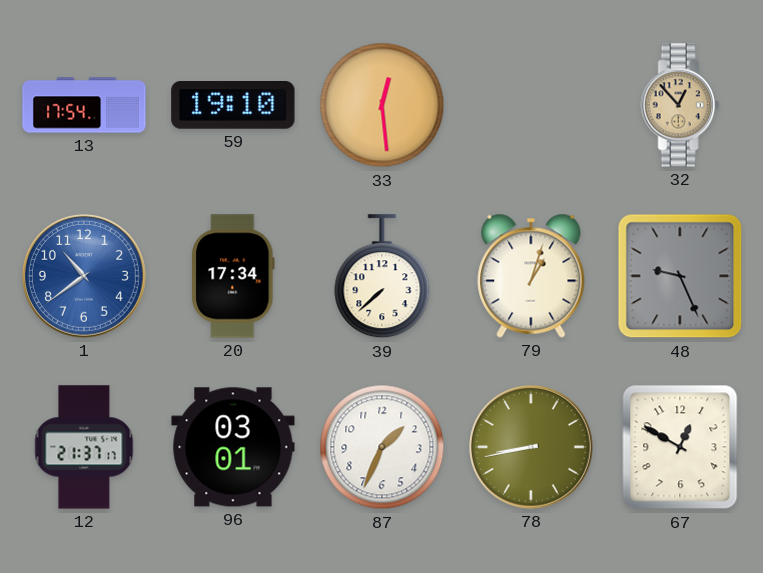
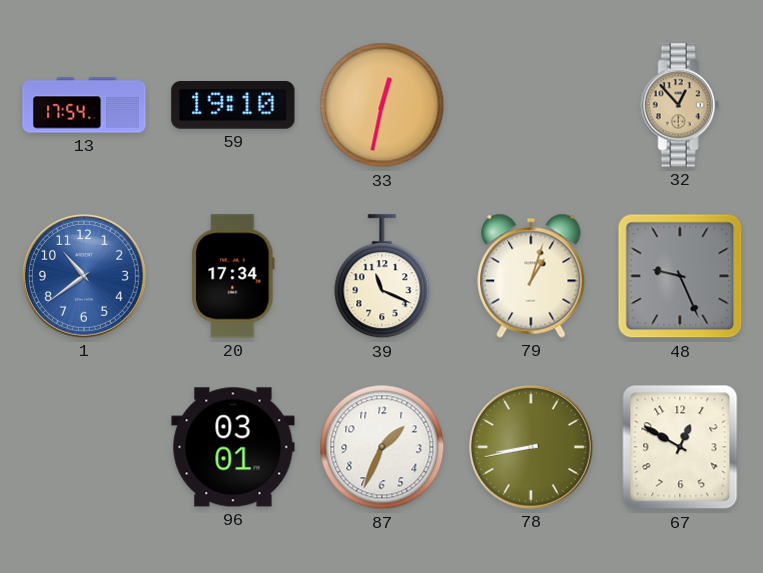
33: 12:29 -> 12:32
39: 7:38 -> 11:19
12: 21:37 -> none
